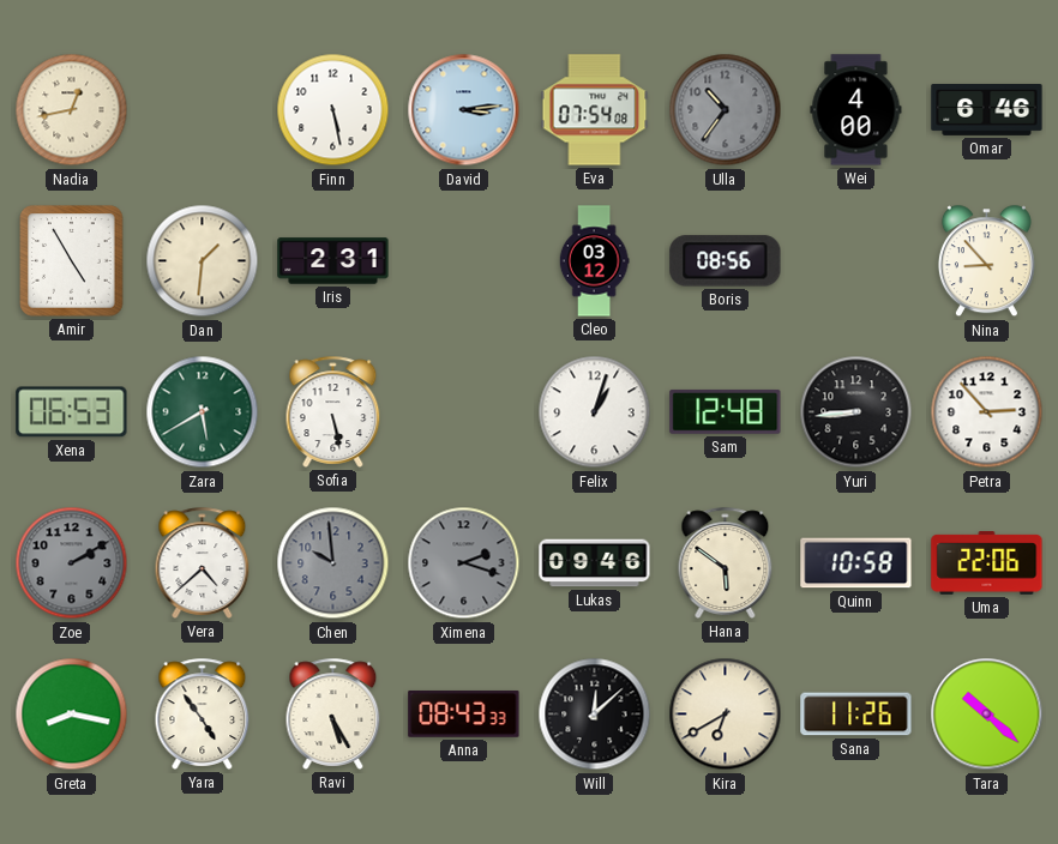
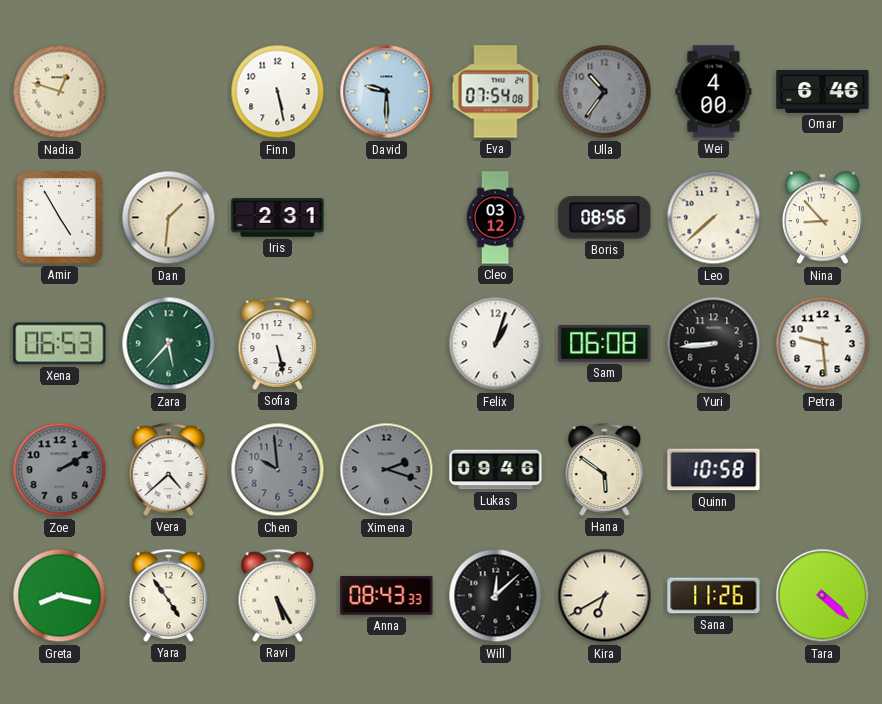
Nadia: 12:43 -> 12:48
David: 3:14 -> 9:30
Leo: none -> 7:38
Zara: 5:40 -> 5:37
Sam: 12:48 -> 06:08
Petra: 2:53 -> 9:29
Uma: 22:06 -> none
Tara: 10:22 -> 4:22
